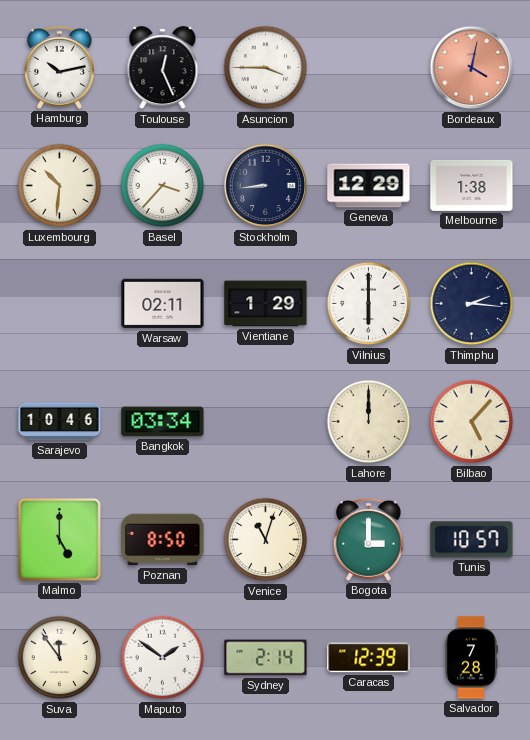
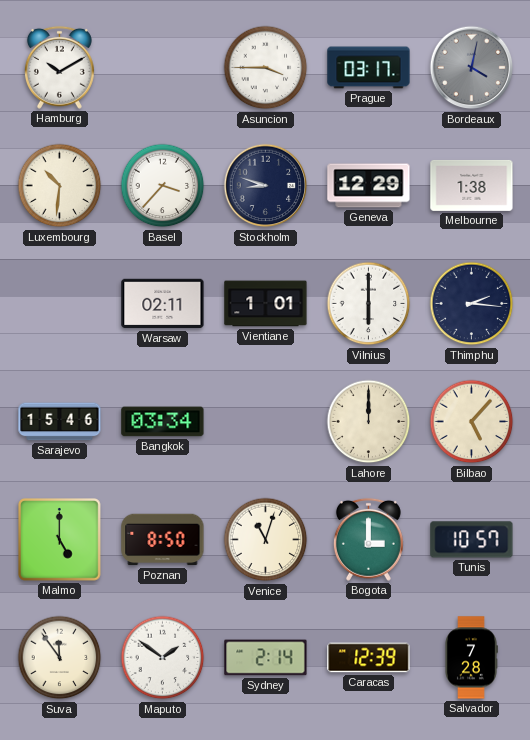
Hamburg: 10:13 -> 10:10
Toulouse: 12:26 -> none
Prague: none -> 03:17
Bordeaux dial: salmon -> grey
Stockholm: 8:44 -> 8:48
Vientiane: 1:29 -> 1:01
Sarajevo: 10:46 -> 15:46
